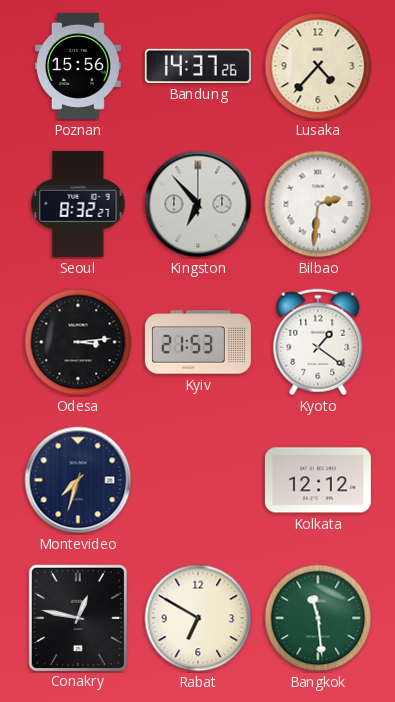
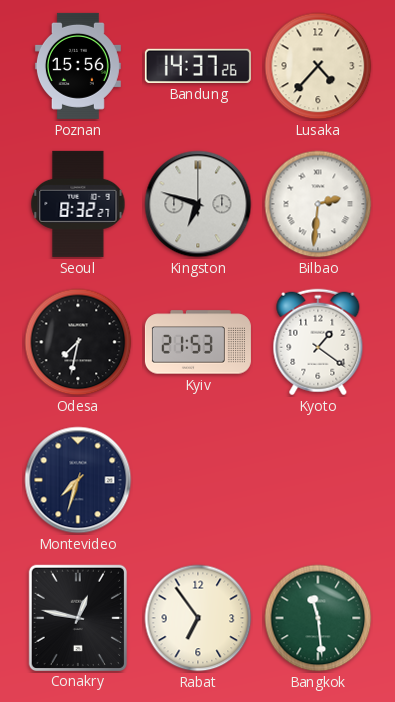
Kingston: 6:53 -> 6:48
Odesa: 3:14 -> 7:32
Kolkata: 12:12 -> none
Rabat: 6:50 -> 6:54
